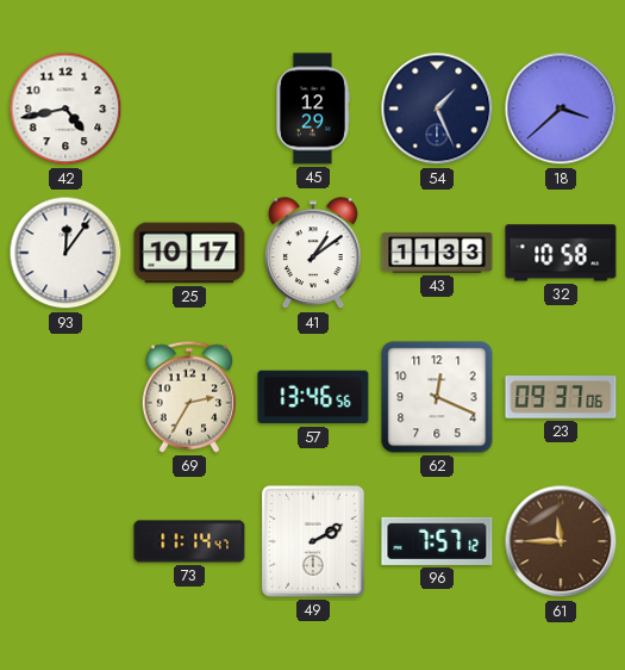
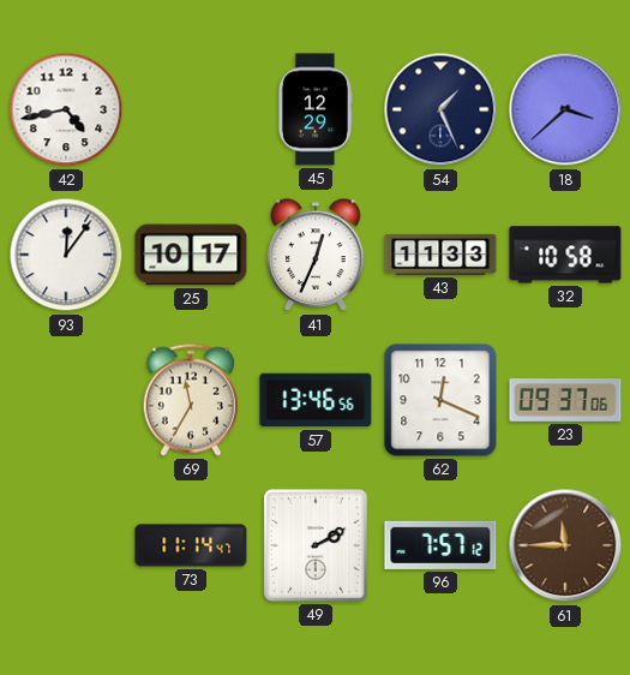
41: 1:09 -> 12:34
69: 2:35 -> 11:35
